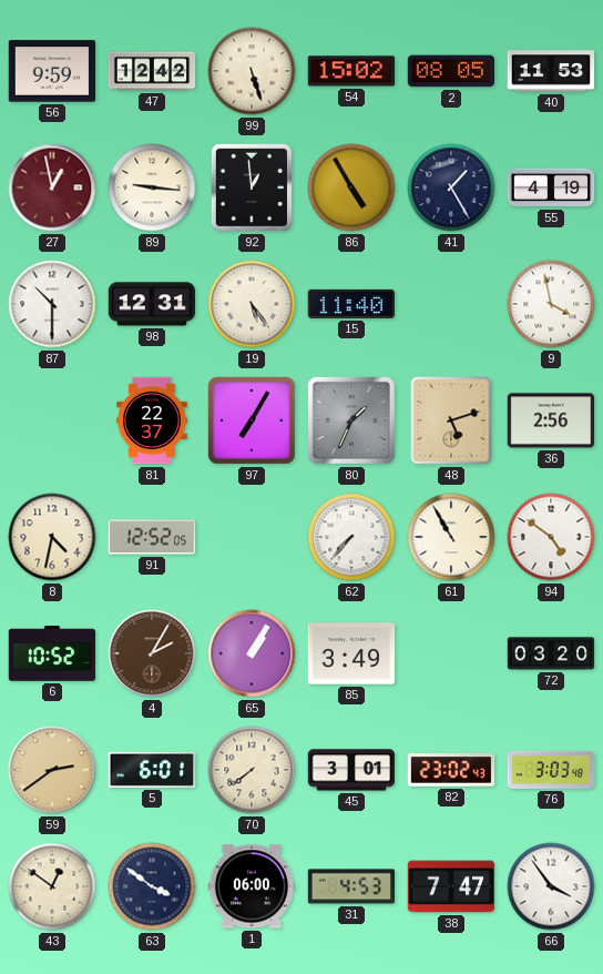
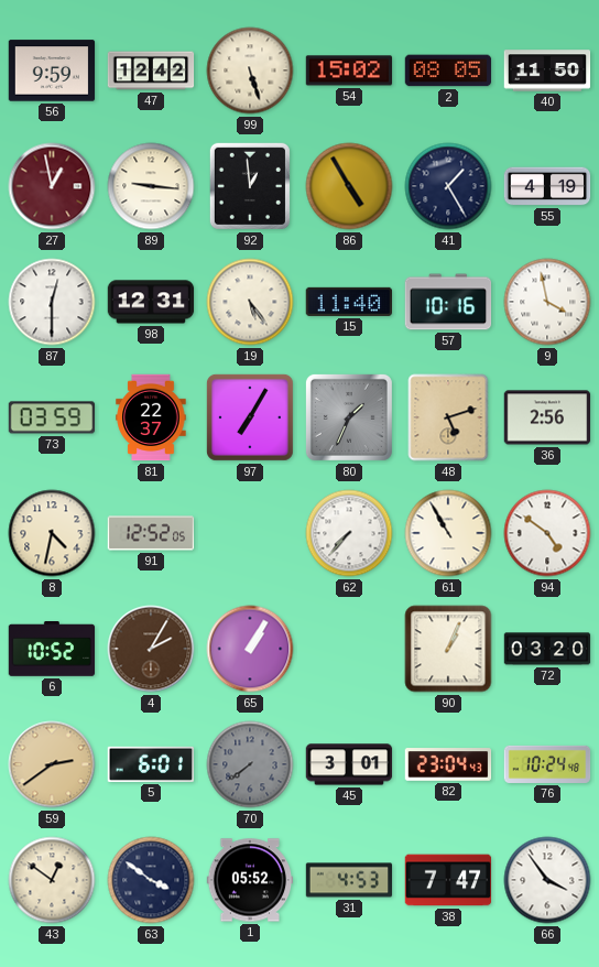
40: 11:53 -> 11:50
87: 10:30 -> 12:30
57: none -> 10:16
73: none -> 03:59
85: 3:49 -> none
90: none -> 1:04
70 dial: cream -> grey
82: 23:02 -> 23:04
76: 3:03 -> 10:24
1: 06:00 -> 05:52
